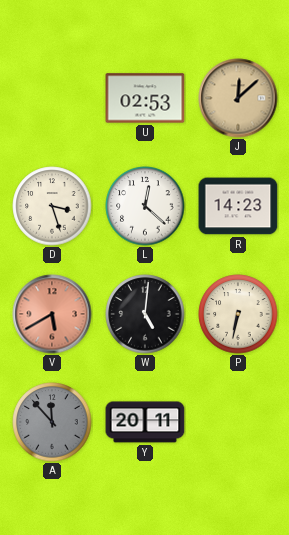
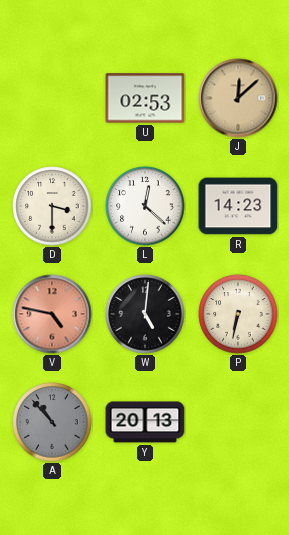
D: 3:27 -> 3:30
V: 5:40 -> 4:47
A: 11:53 -> 10:53
Y: 20:11 -> 20:13
